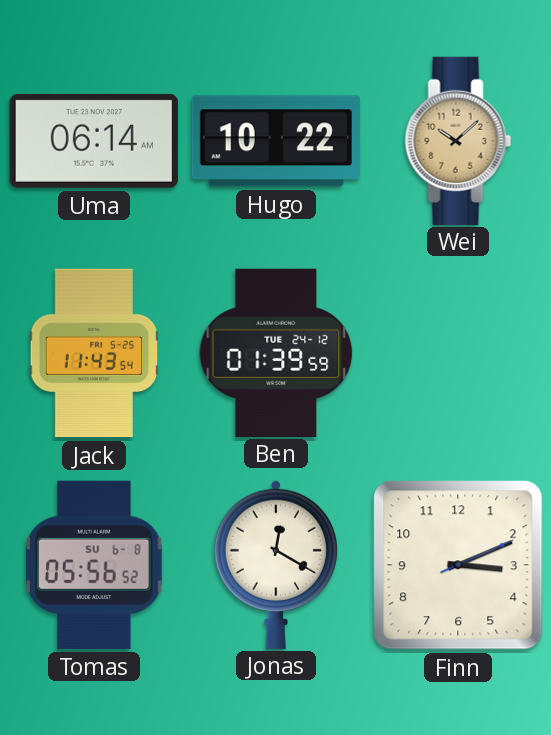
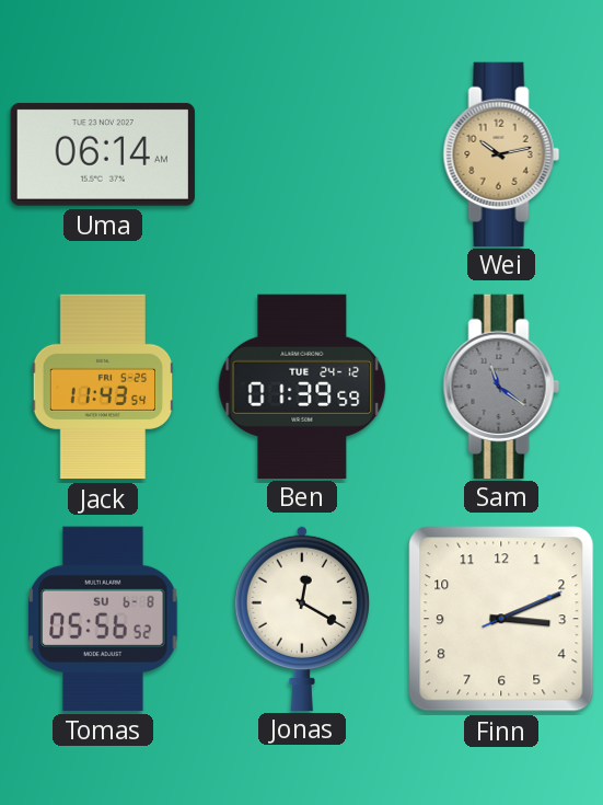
Hugo: 10:22 -> none
Wei: 10:08 -> 10:13
Sam: none -> 11:21
